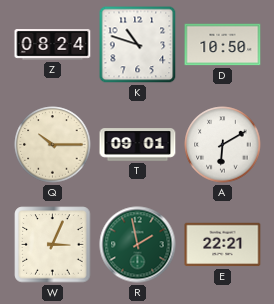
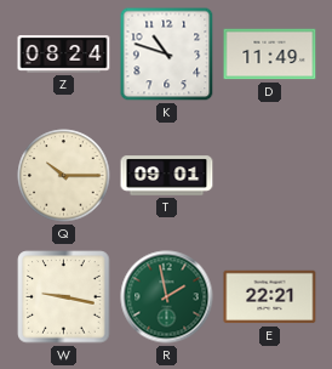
D: 10:50 -> 11:49
A: 6:10 -> none
W: 3:04 -> 9:17
